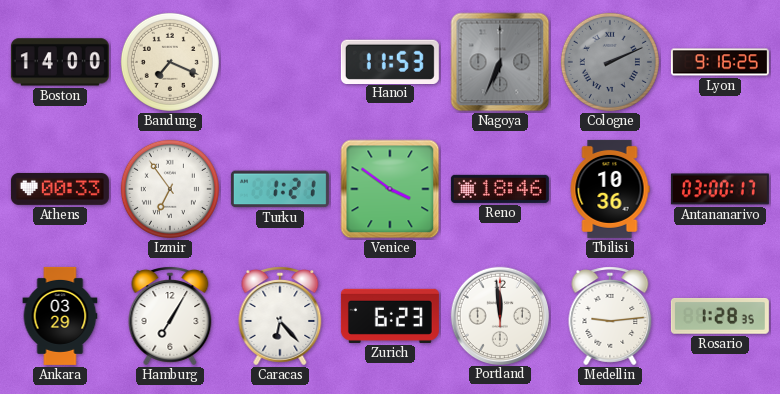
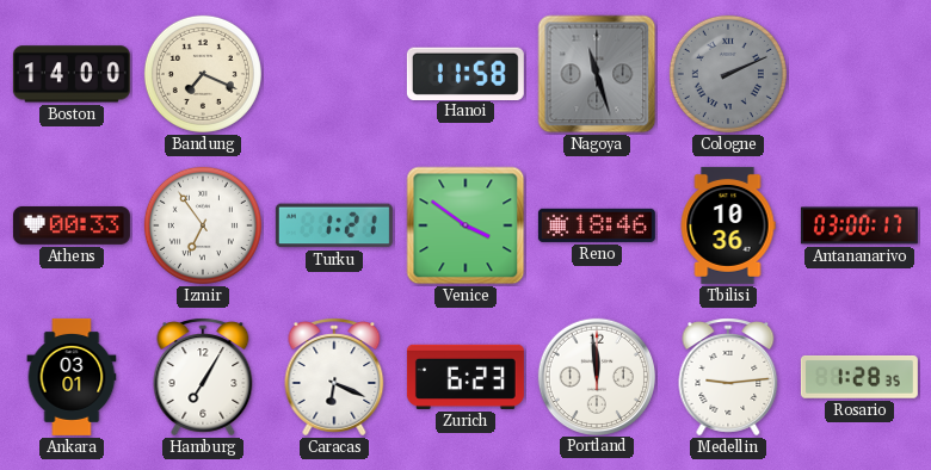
Hanoi: 11:53 -> 11:58
Nagoya: 6:34 -> 11:27
Lyon: 9:16 -> none
Ankara: 03:29 -> 03:01
Caracas: 6:23 -> 6:19
